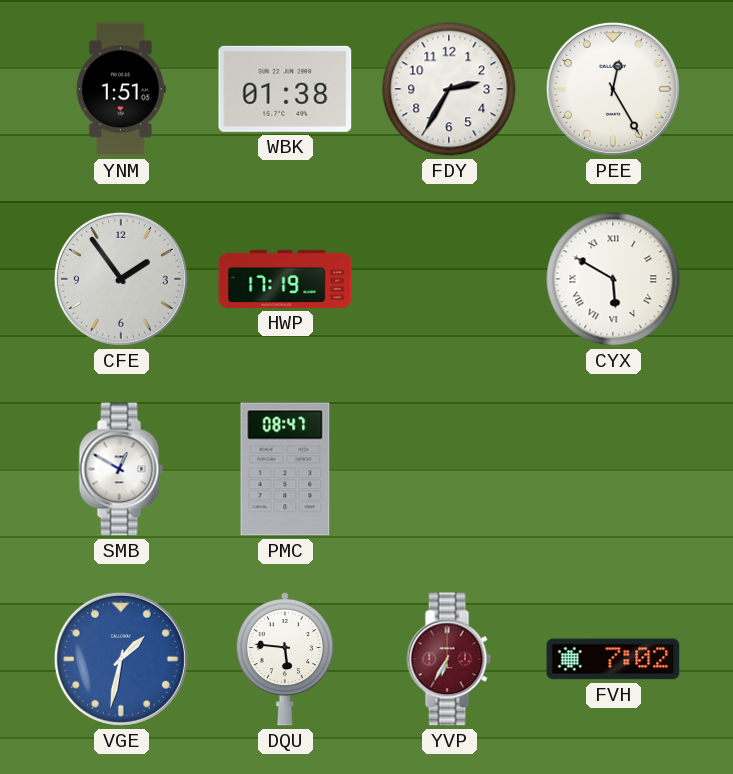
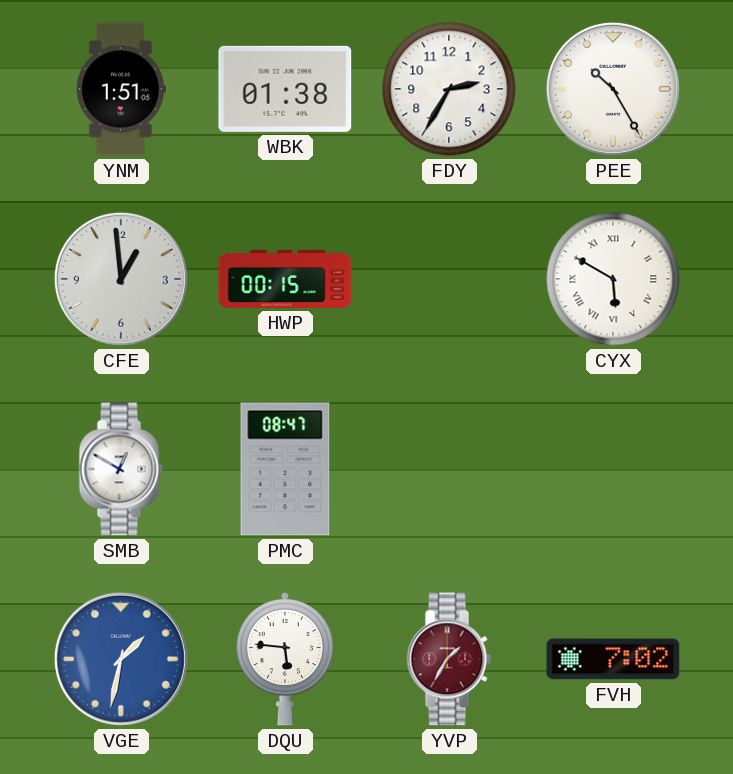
PEE: 12:25 -> 10:25
CFE: 1:54 -> 12:59
HWP: 17:19 -> 00:15
YVP: 6:35 -> 1:35
